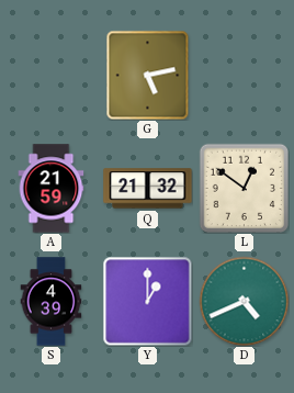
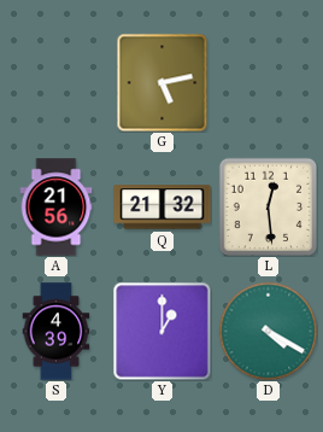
A: 21:59 -> 21:56
L: 12:51 -> 12:29
D: 4:41 -> 4:20
